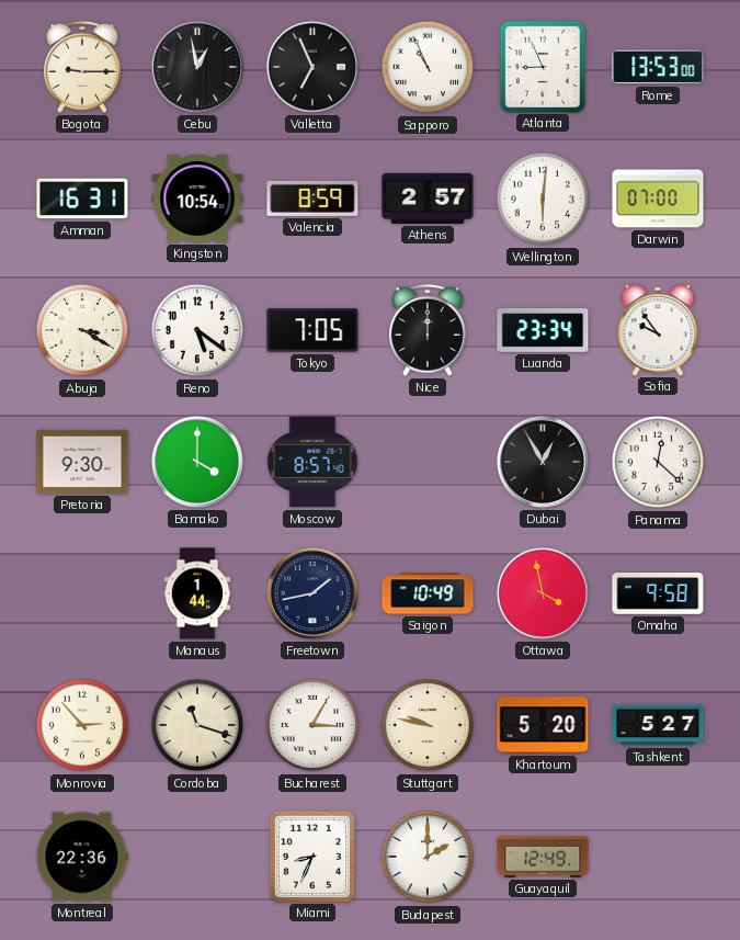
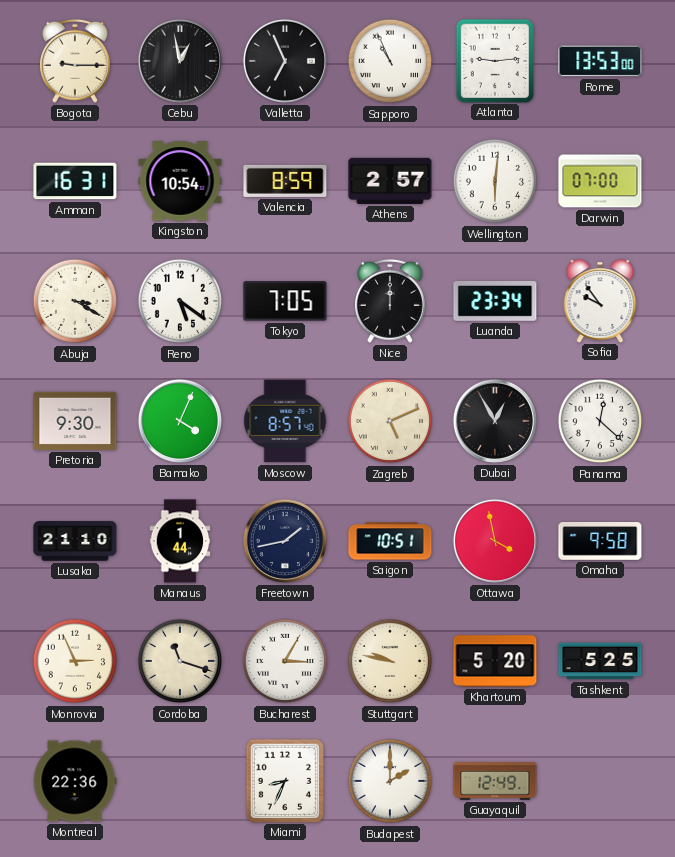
Atlanta: 8:56 -> 9:14
Bamako: 4:00 -> 4:04
Zagreb: none -> 5:11
Lusaka: none -> 21:10
Saigon: 10:49 -> 10:51
Monrovia: 2:53 -> 2:56
Tashkent: 5:27 -> 5:25
